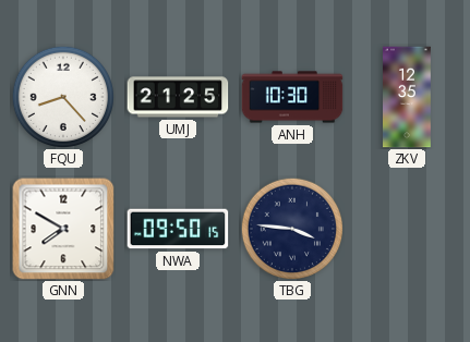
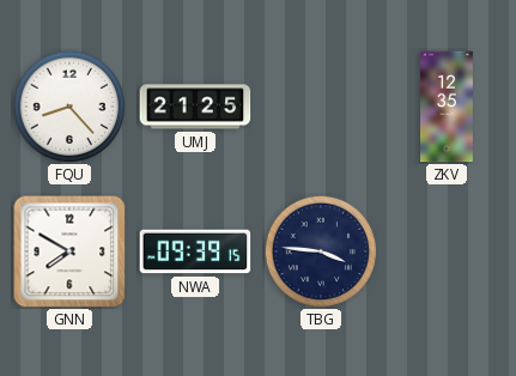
ANH: 10:30 -> none
NWA: 09:50 -> 09:39
